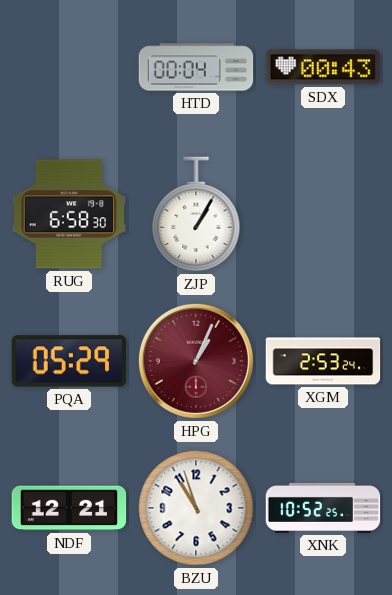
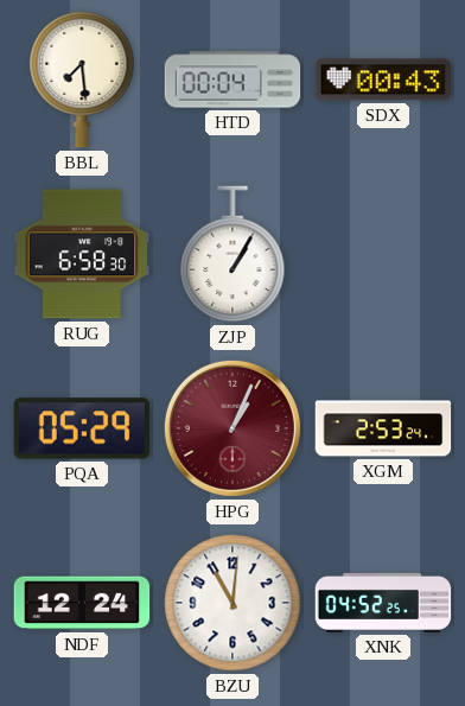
BBL: none -> 7:29
NDF: 12:21 -> 12:24
BZU: 10:57 -> 11:01
XNK: 10:52 -> 04:52
